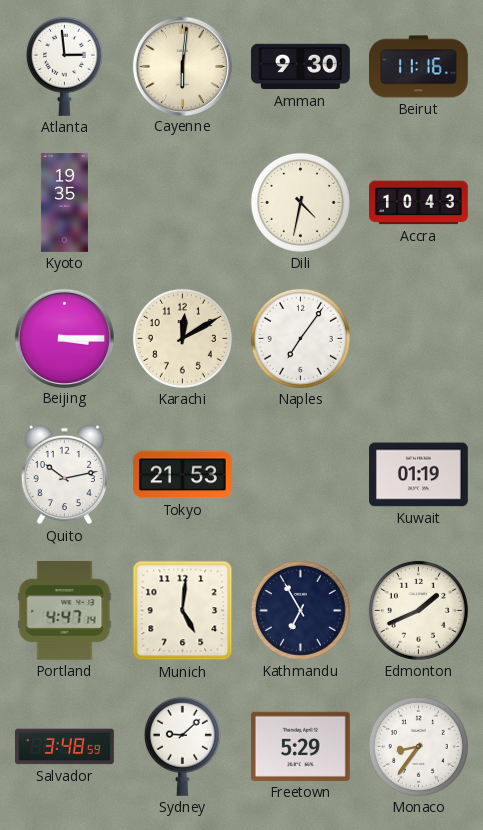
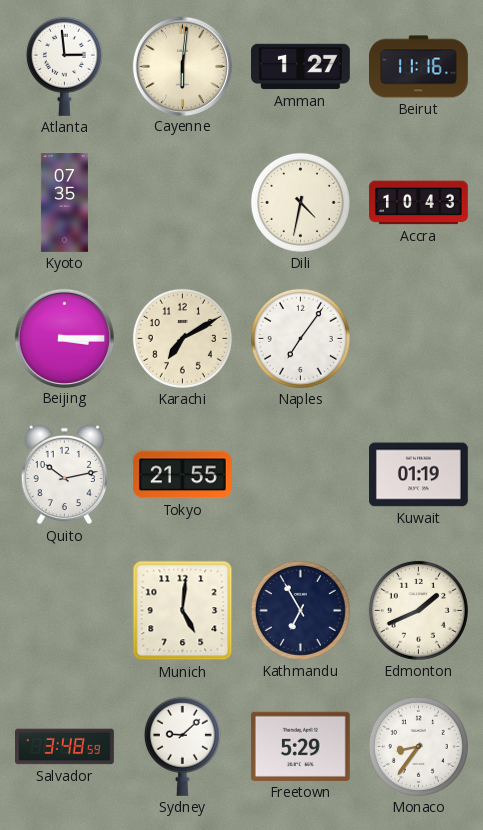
Amman: 9:30 -> 1:27
Kyoto: 19:35 -> 07:35
Karachi: 12:10 -> 7:10
Tokyo: 21:53 -> 21:55
Portland: 4:47 -> none
